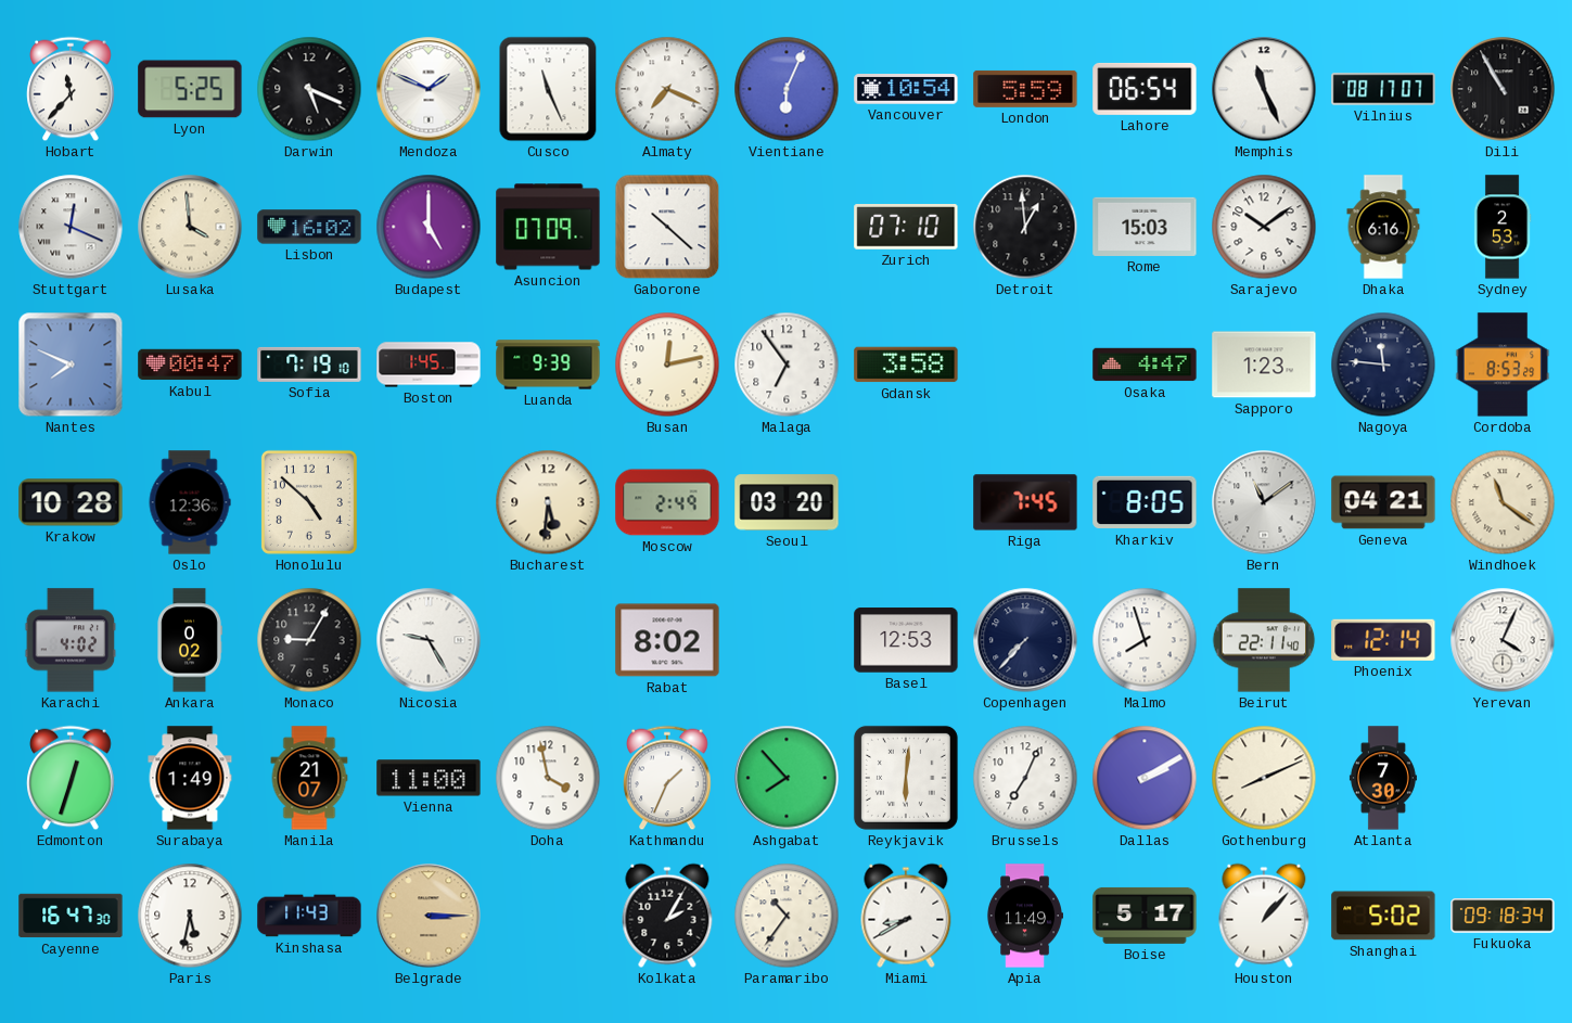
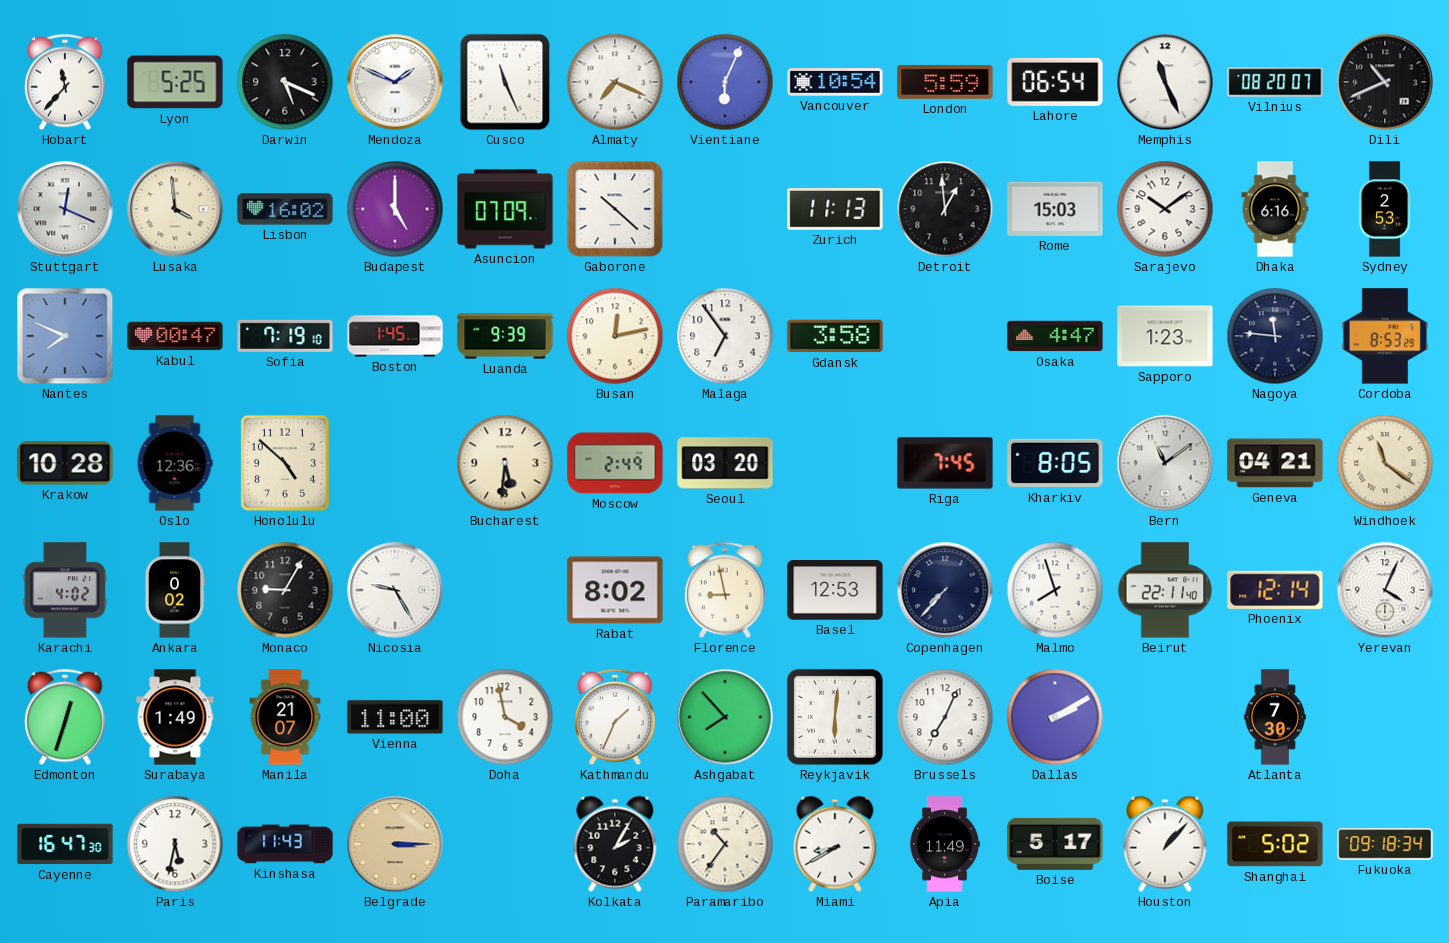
Vilnius: 08:17 -> 08:20
Dili: 10:55 -> 10:41
Zurich: 07:10 -> 11:13
Florence: none -> 8:58
Gothenburg: 8:11 -> none
